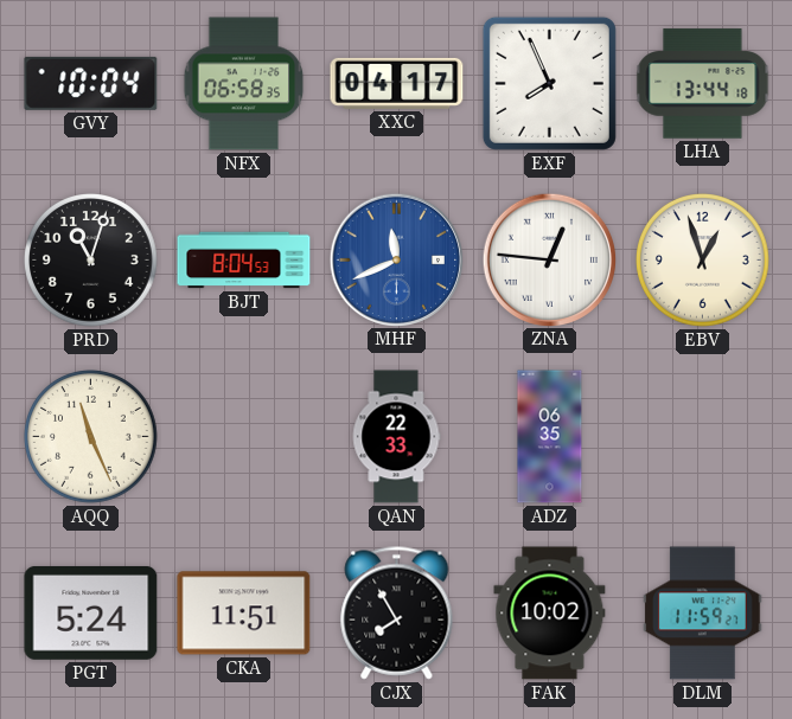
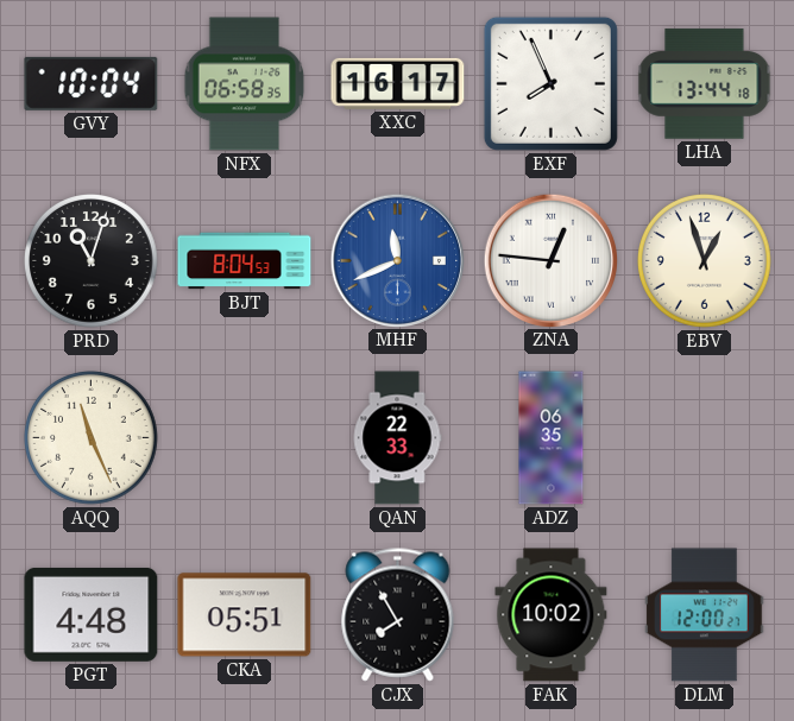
XXC: 04:17 -> 16:17
PGT: 5:24 -> 4:48
CKA: 11:51 -> 05:51
DLM: 11:59 -> 12:00
